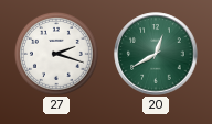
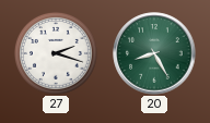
20: 12:40 -> 8:25
